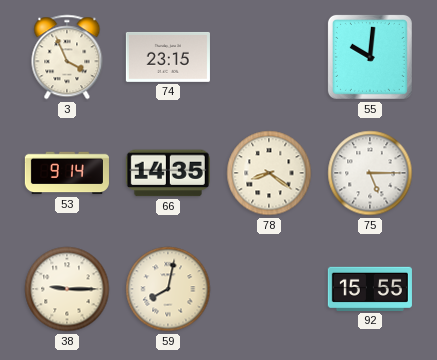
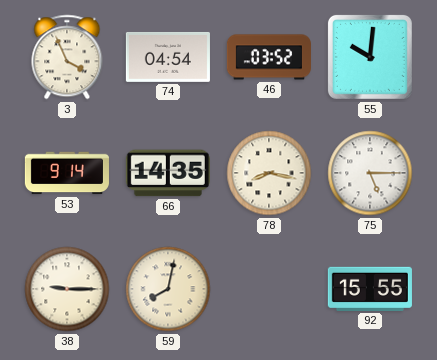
74: 23:15 -> 04:54
46: none -> 03:52
78: 8:21 -> 8:17
